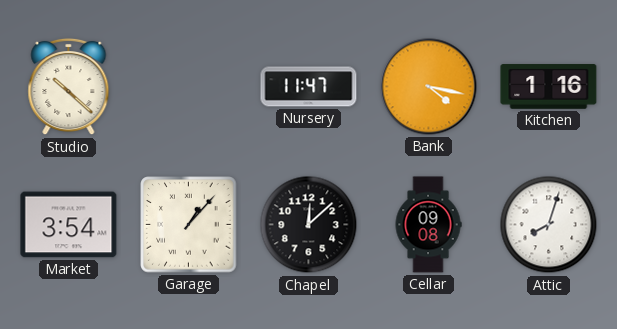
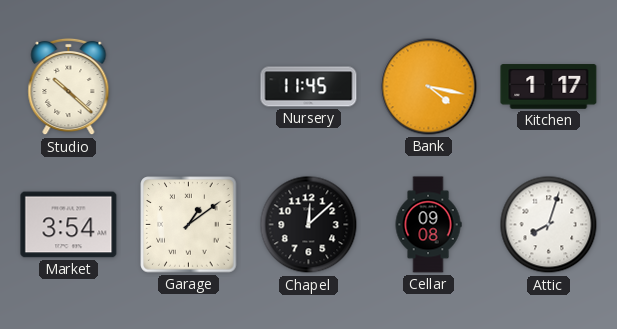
Nursery: 11:47 -> 11:45
Kitchen: 1:16 -> 1:17
Garage: 1:07 -> 1:09
